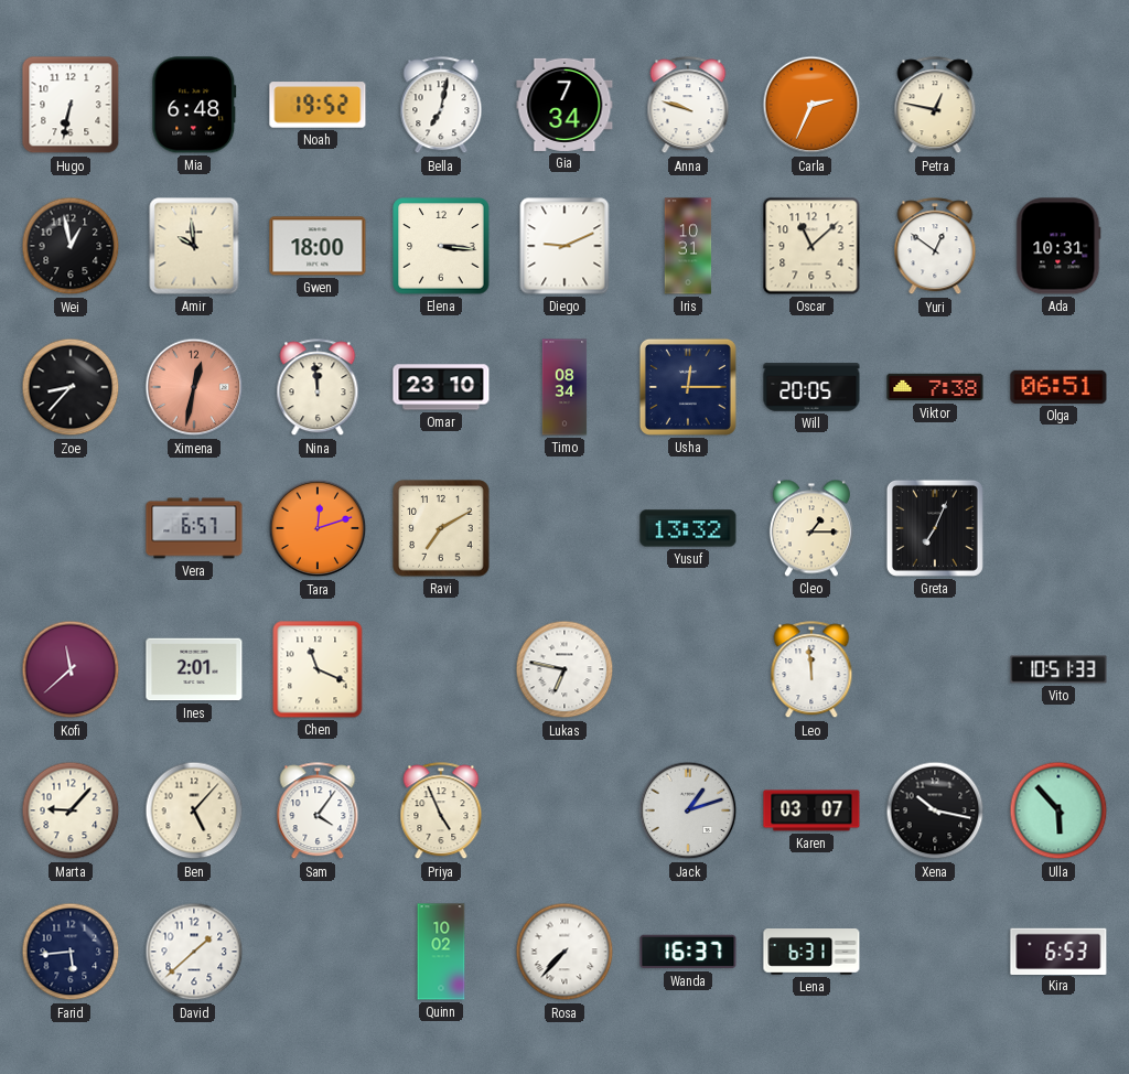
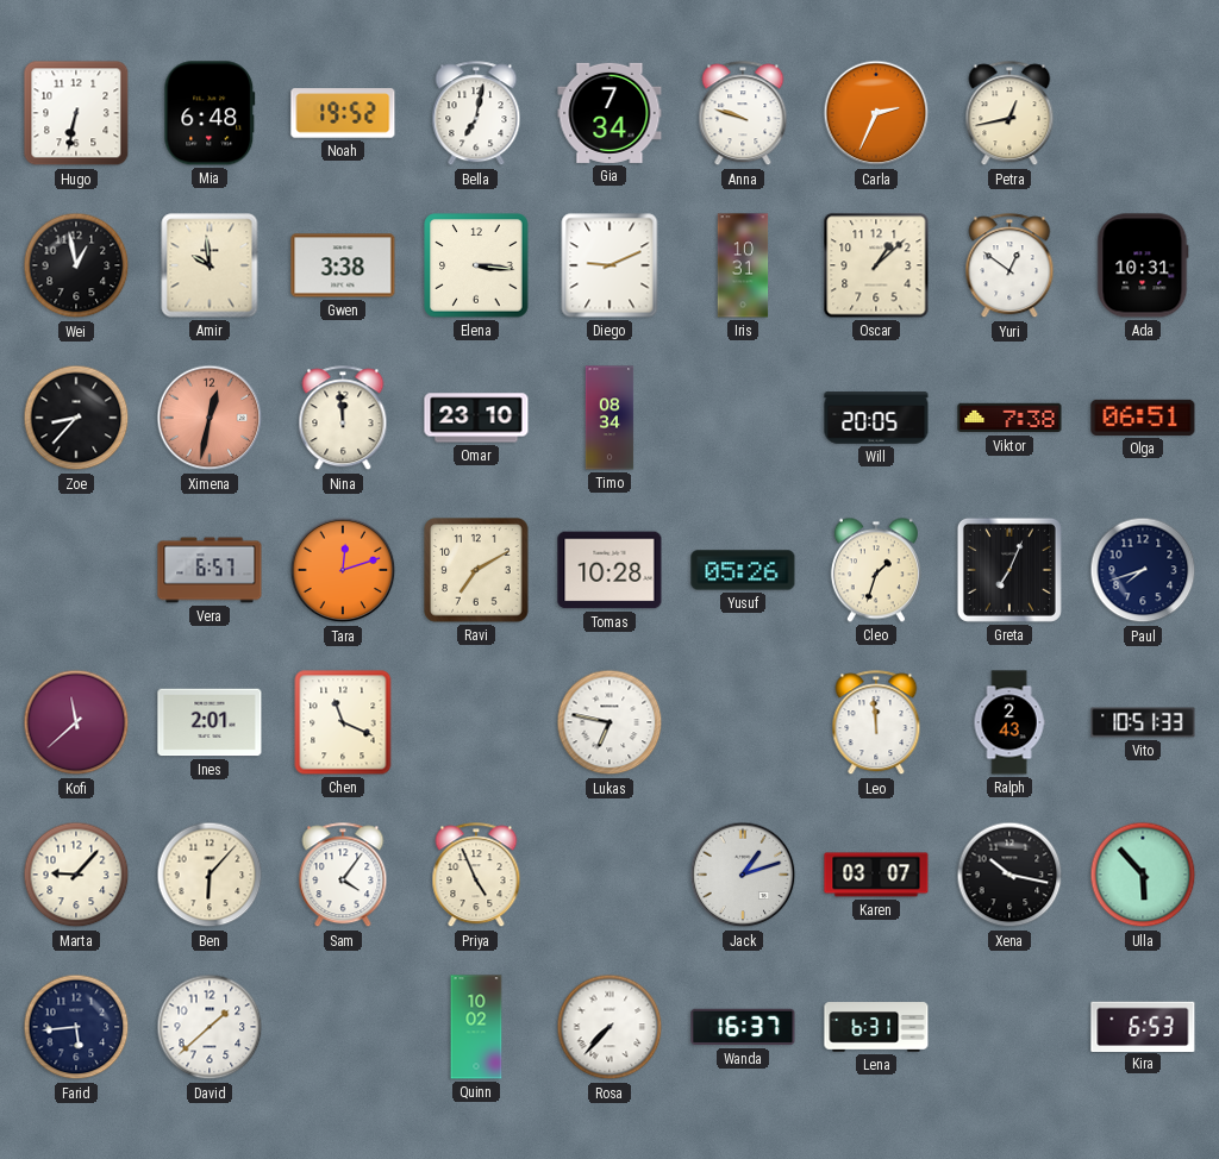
Petra: 12:47 -> 12:43
Gwen: 18:00 -> 3:38
Oscar: 11:08 -> 1:08
Usha: 12:15 -> none
Tomas: none -> 10:28
Yusuf: 13:32 -> 05:26
Cleo: 1:15 -> 1:33
Paul: none -> 7:42
Ralph: none -> 2:43
Ben: 5:07 -> 6:07
